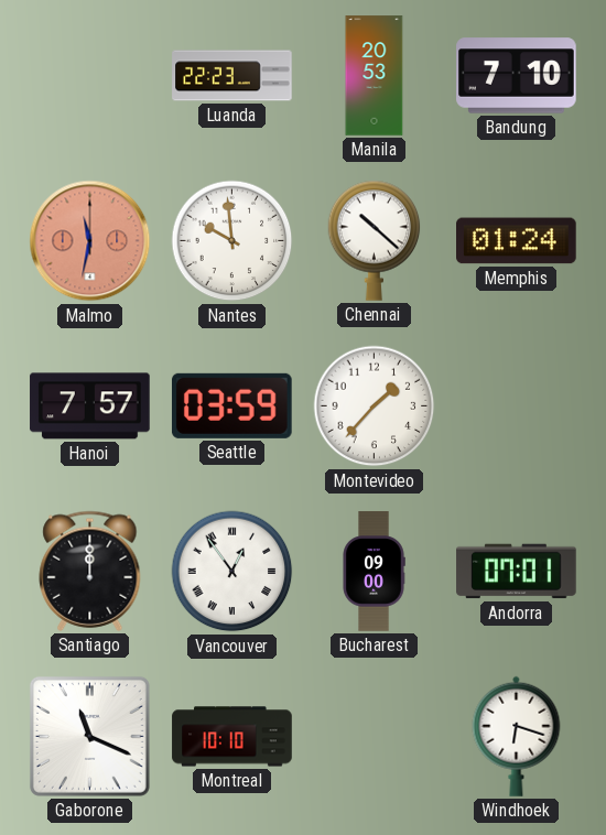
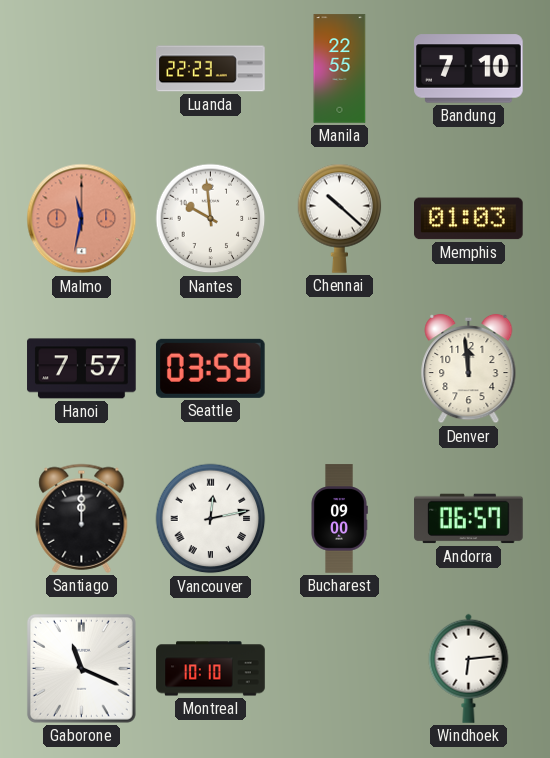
Manila: 20:53 -> 22:55
Memphis: 01:24 -> 01:03
Montevideo: 1:37 -> none
Denver: none -> 11:59
Vancouver: 12:54 -> 12:13
Andorra: 07:01 -> 06:57
Windhoek: 6:18 -> 6:14
